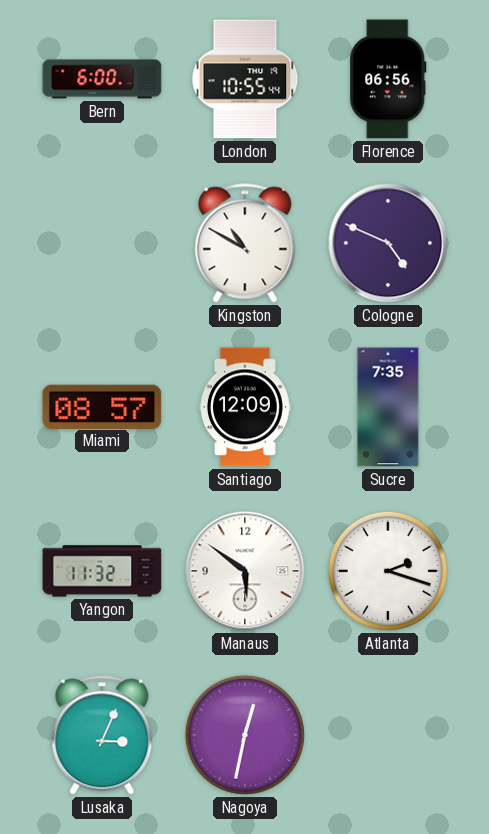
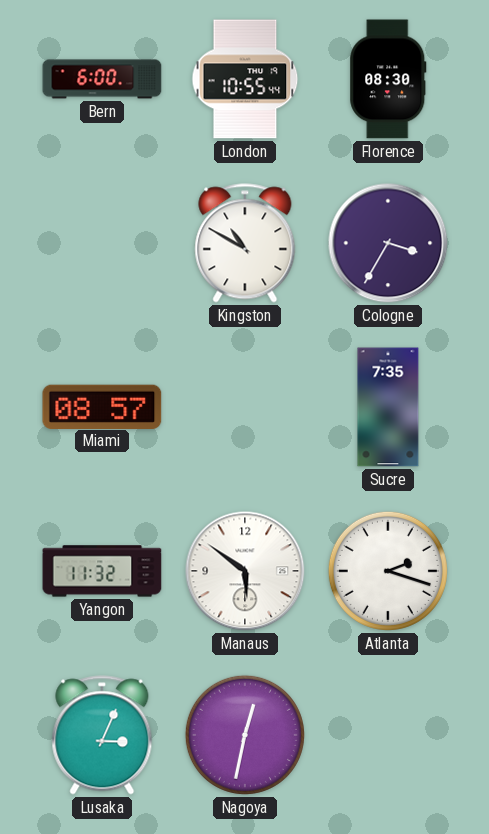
Florence: 06:56 -> 08:30
Cologne: 4:49 -> 3:35
Santiago: 12:09 -> none
